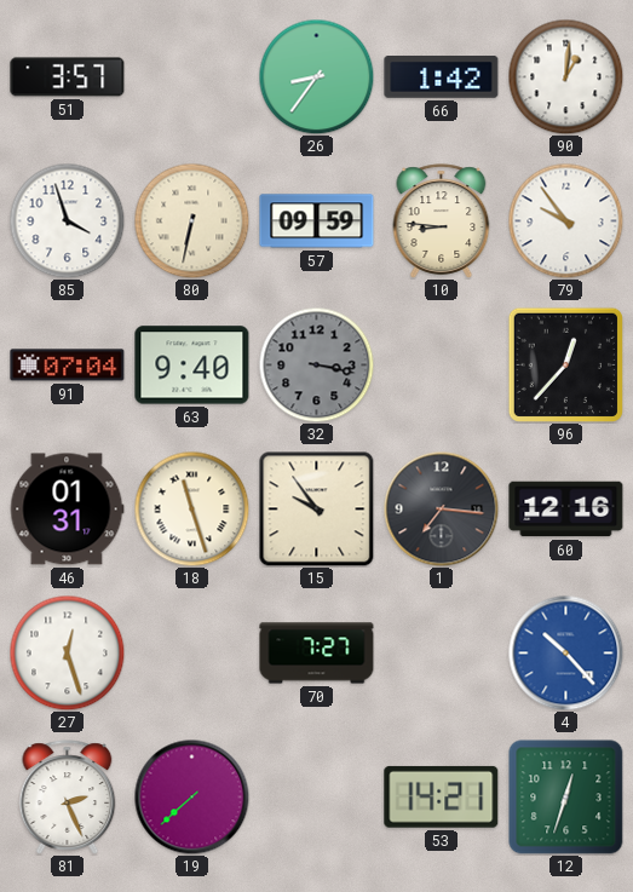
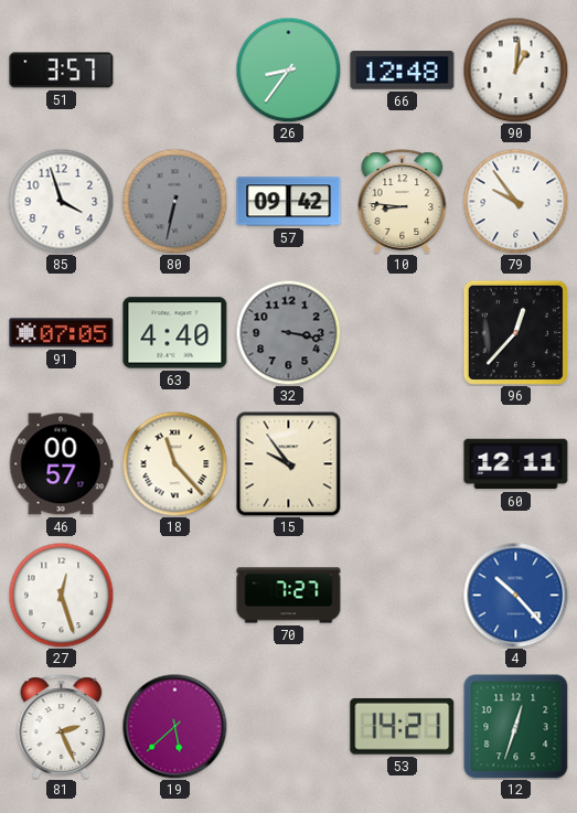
66: 1:42 -> 12:48
80 dial: cream -> grey
57: 09:59 -> 09:42
91: 07:04 -> 07:05
63: 9:40 -> 4:40
46: 01:31 -> 00:57
18: 11:27 -> 11:23
1: 7:16 -> none
60: 12:16 -> 12:11
19: 7:38 -> 5:38
